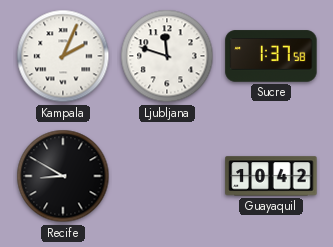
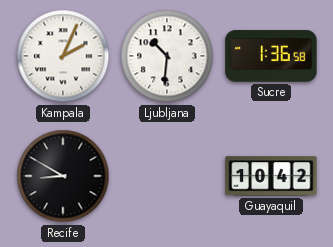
Ljubljana: 11:48 -> 10:31
Sucre: 1:37 -> 1:36
